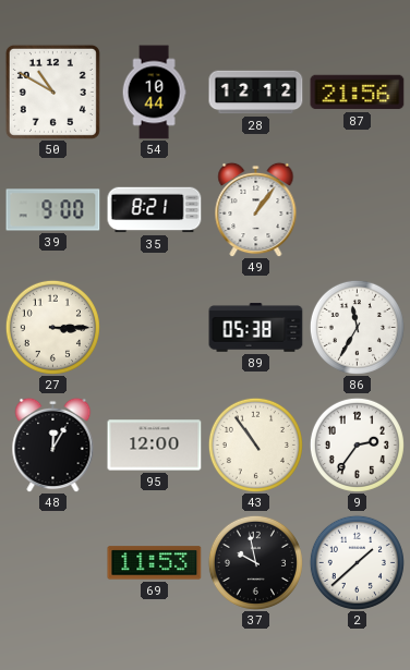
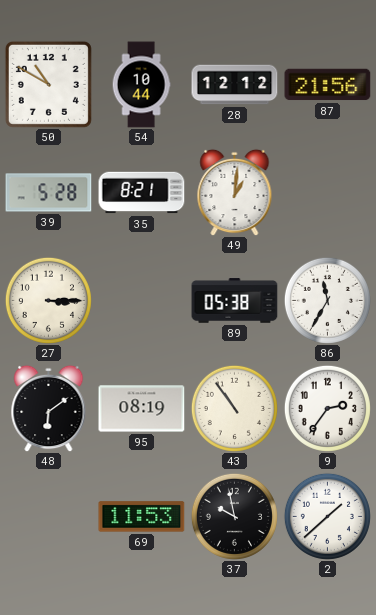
39: 9:00 -> 5:28
49: 1:06 -> 1:01
48: 12:05 -> 6:09
95: 12:00 -> 08:19
